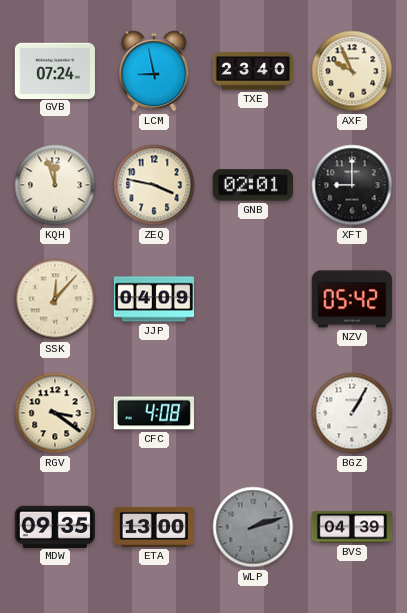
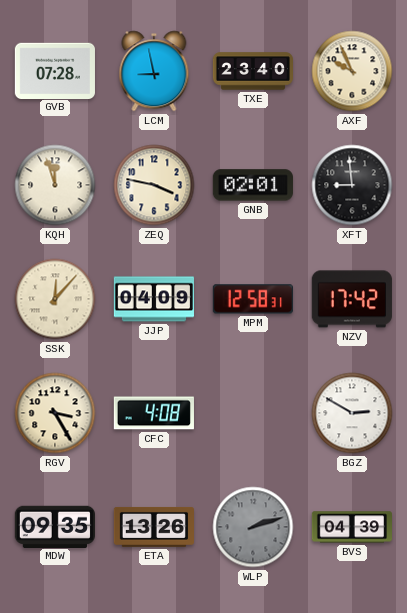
GVB: 07:24 -> 07:28
XFT: 9:00 -> 8:59
MPM: none -> 12:58
NZV: 05:42 -> 17:42
RGV: 3:21 -> 3:25
BGZ: 1:05 -> 2:50
ETA: 13:00 -> 13:26
